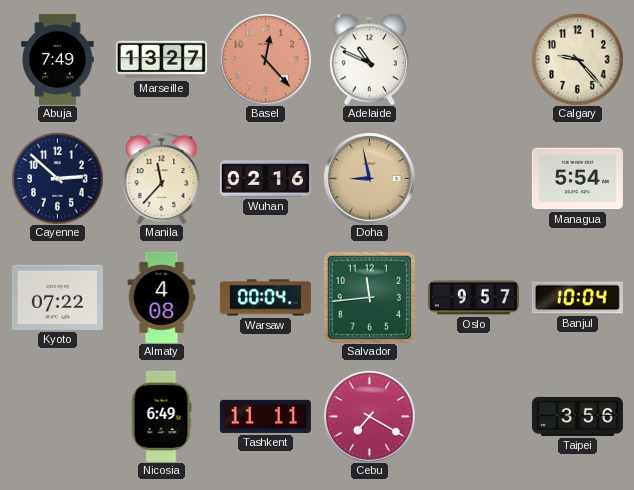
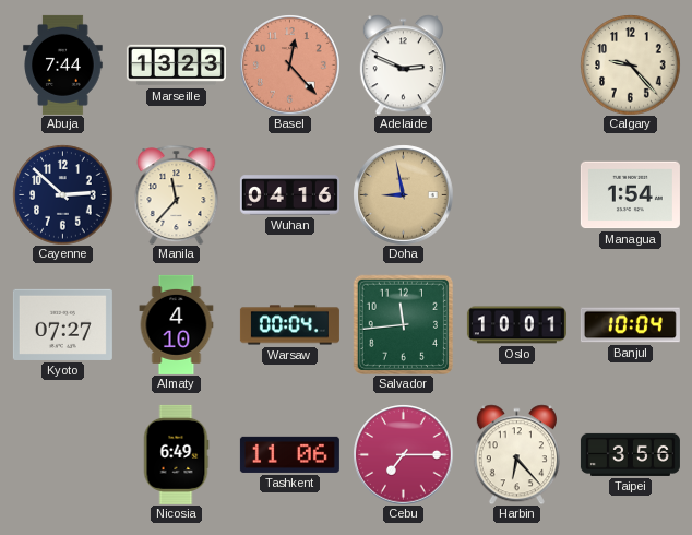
Abuja: 7:49 -> 7:44
Marseille: 13:27 -> 13:23
Adelaide: 10:49 -> 2:49
Wuhan: 02:16 -> 04:16
Managua: 5:54 -> 1:54
Kyoto: 07:22 -> 07:27
Almaty: 4:08 -> 4:10
Oslo: 9:57 -> 10:01
Tashkent: 11:11 -> 11:06
Cebu: 7:20 -> 7:15
Harbin: none -> 6:23
